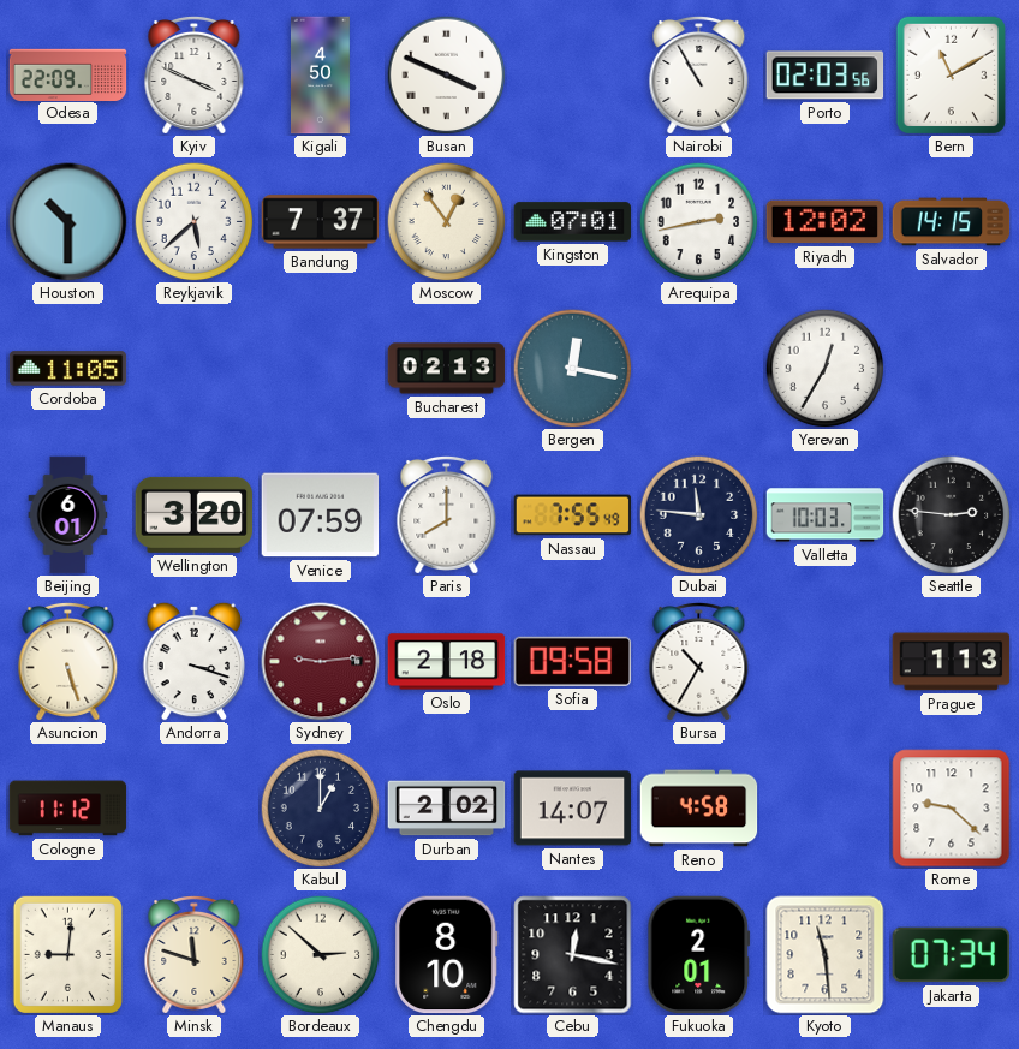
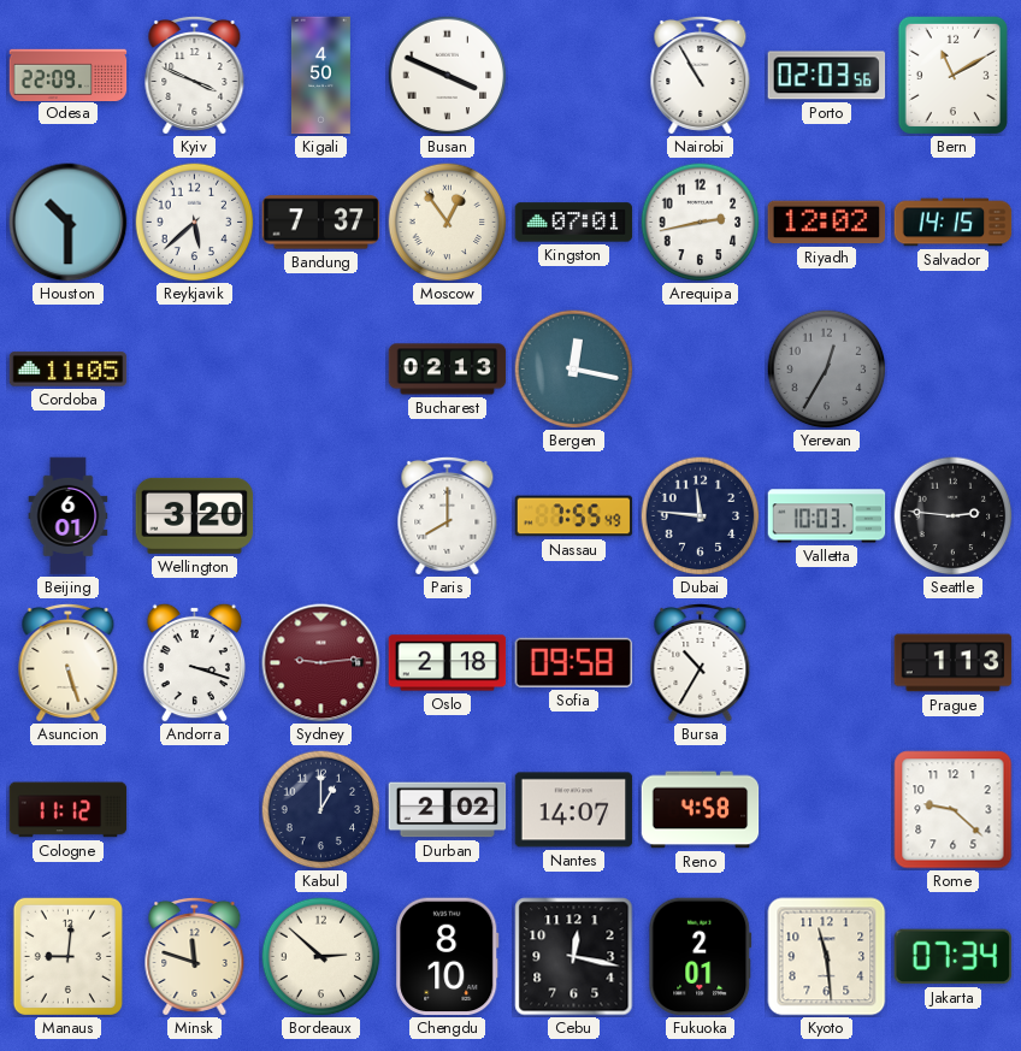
Yerevan dial: white -> grey
Venice: 07:59 -> none
